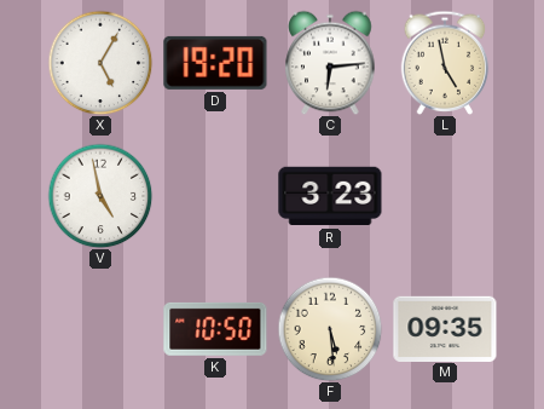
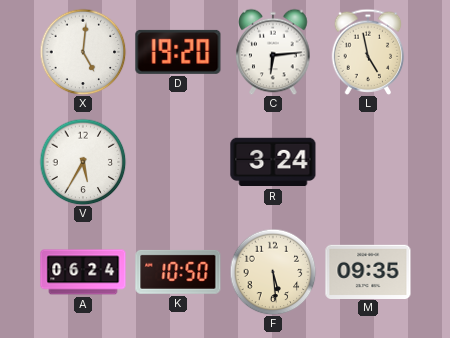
X: 5:05 -> 5:01
V: 4:58 -> 5:35
R: 3:23 -> 3:24
A: none -> 06:24
